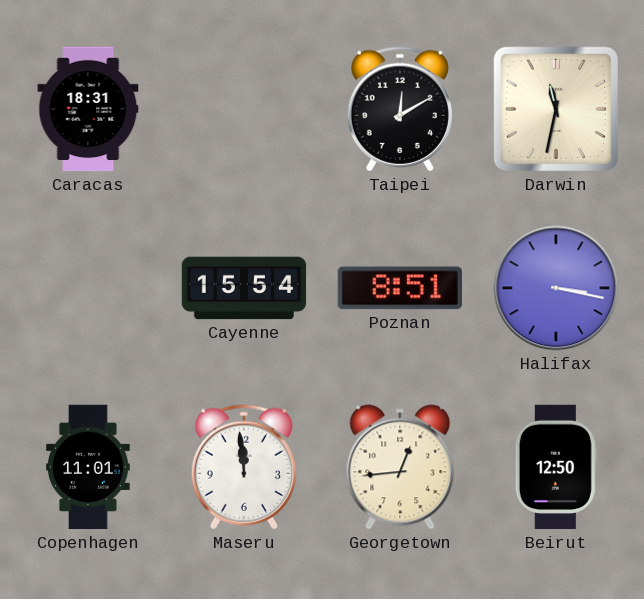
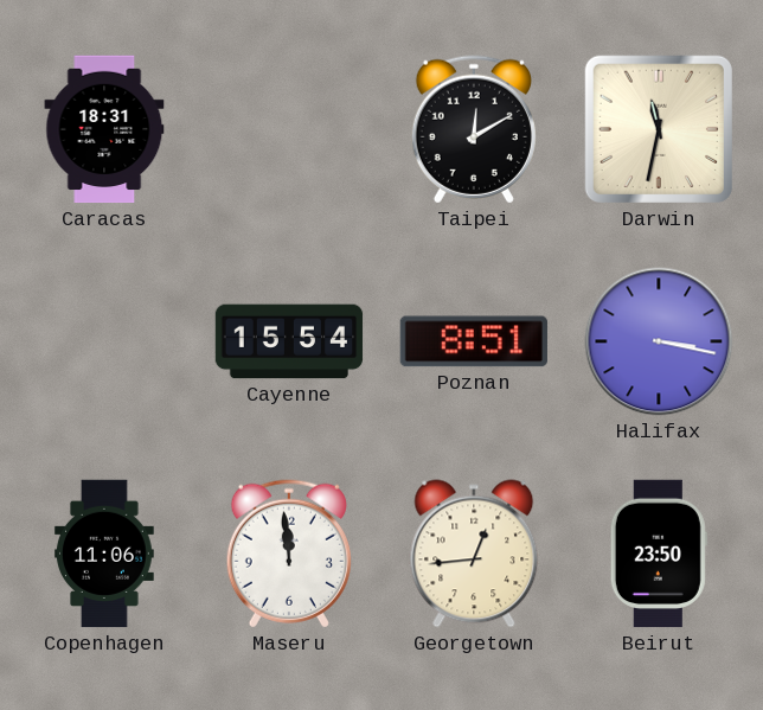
Copenhagen: 11:01 -> 11:06
Beirut: 12:50 -> 23:50
